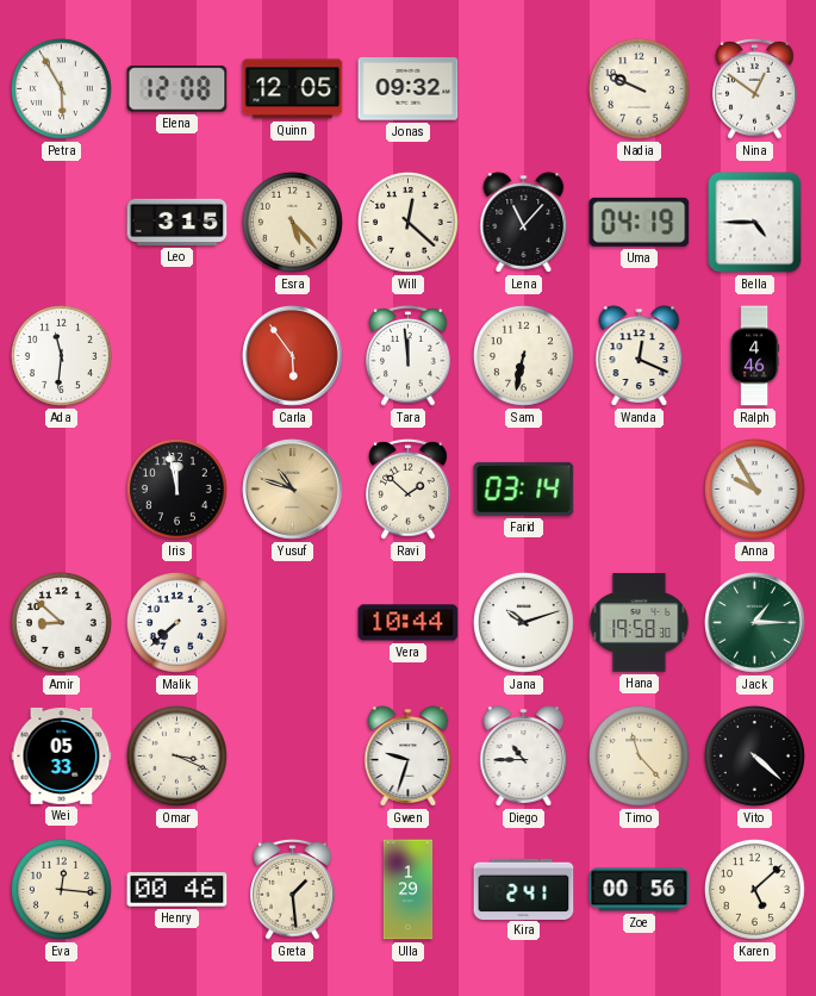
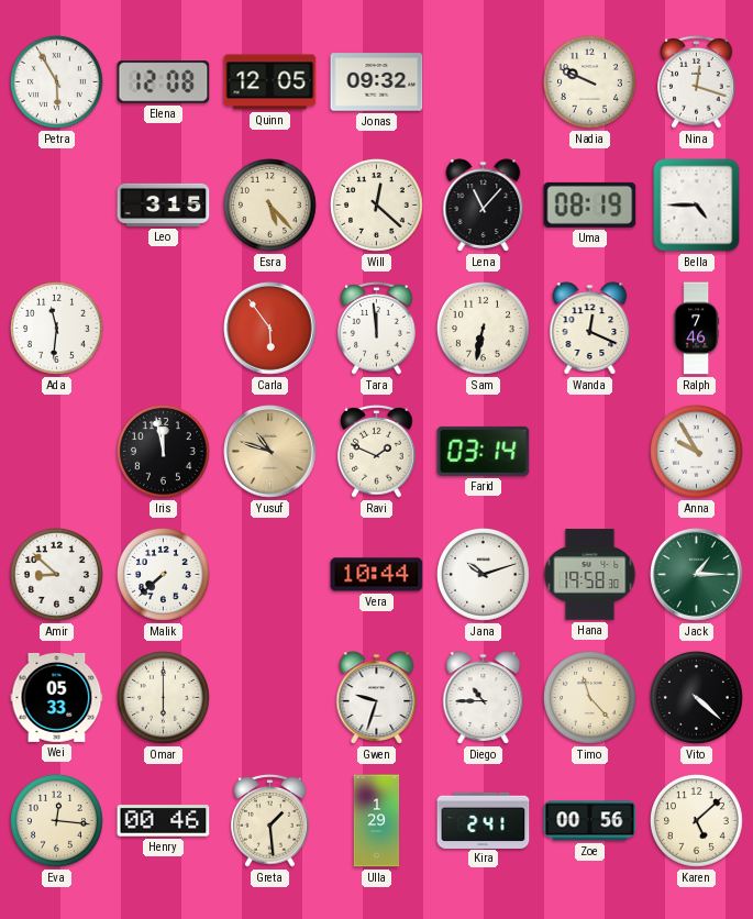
Nina: 12:51 -> 12:18
Uma: 04:19 -> 08:19
Ralph: 4:46 -> 7:46
Ravi: 1:52 -> 1:49
Omar: 3:19 -> 6:00
